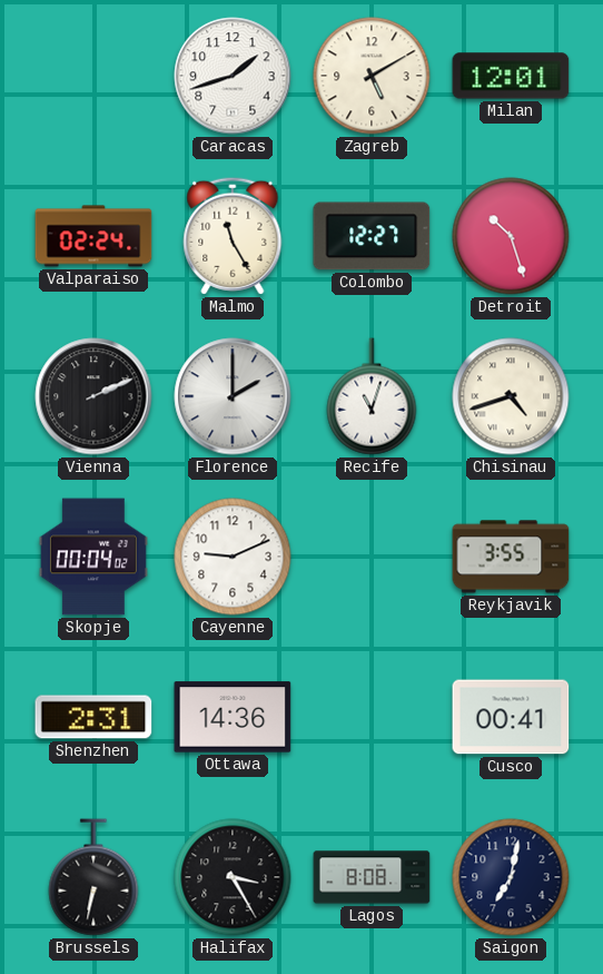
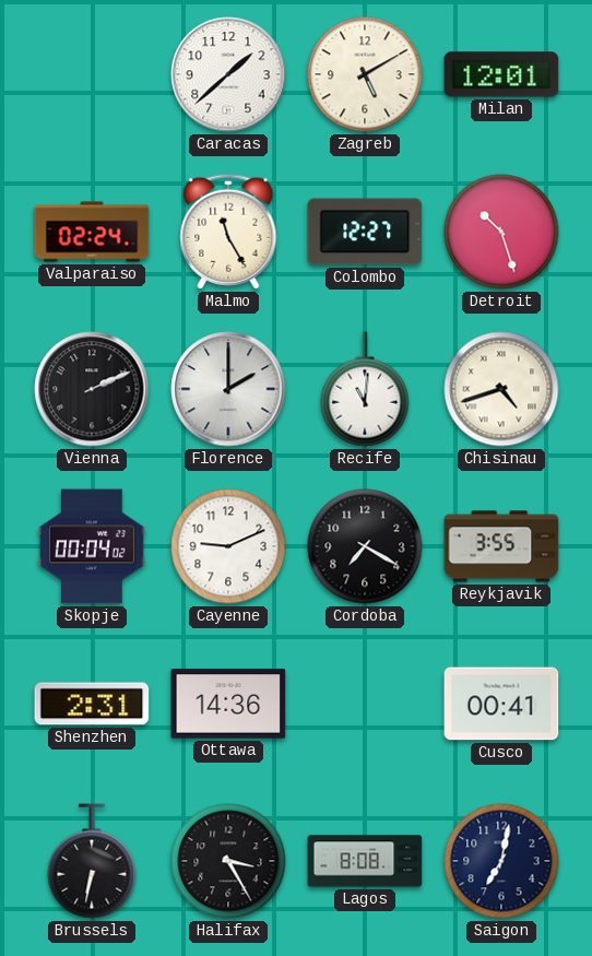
Caracas: 1:42 -> 1:38
Recife: 11:03 -> 11:01
Cordoba: none -> 7:20
